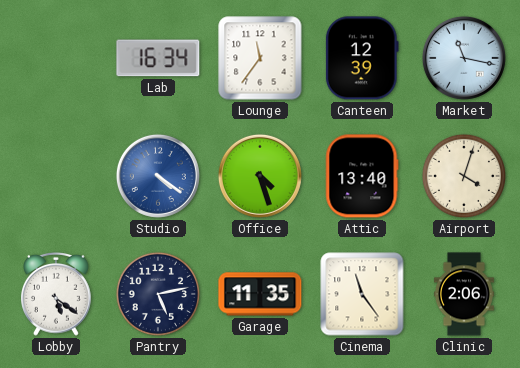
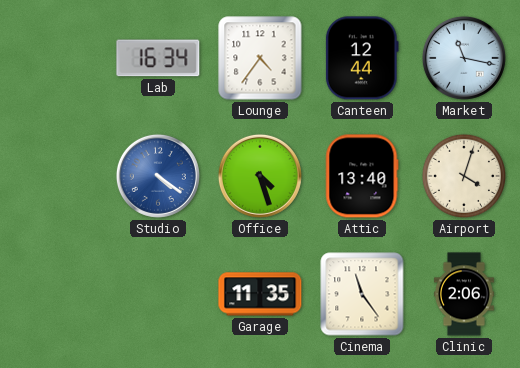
Lounge: 11:36 -> 4:36
Canteen: 12:39 -> 12:44
Lobby: 5:21 -> none
Pantry: 5:13 -> none
